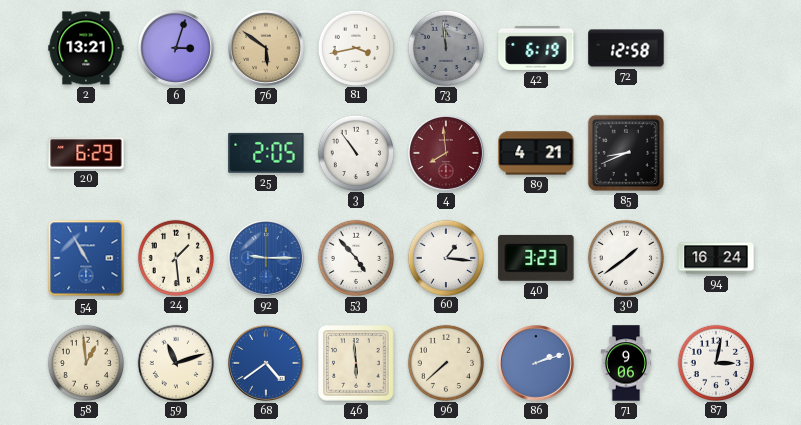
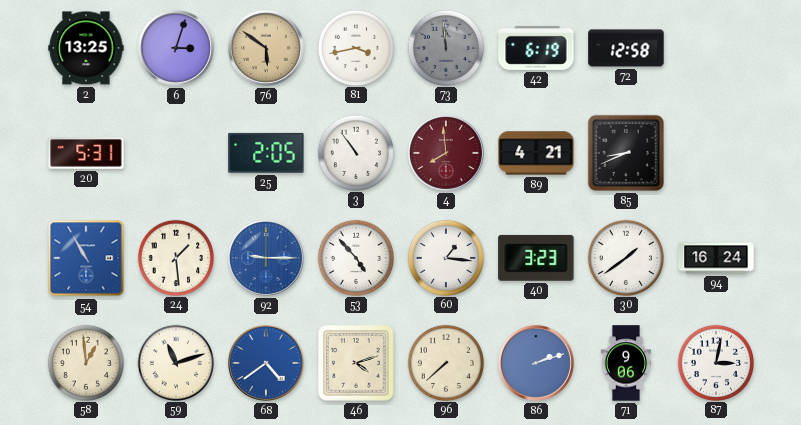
2: 13:21 -> 13:25
20: 6:29 -> 5:31
46: 5:59 -> 4:12
